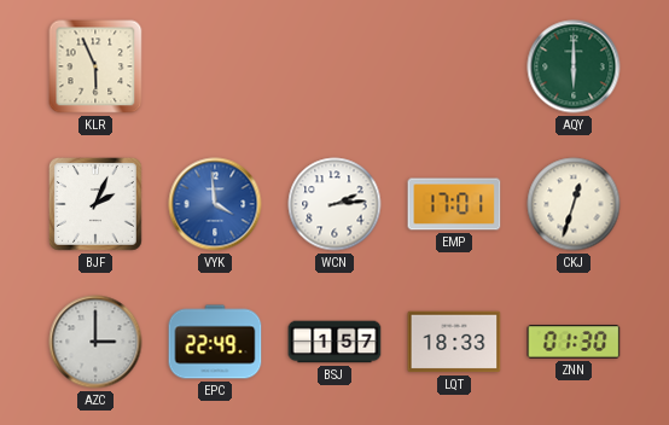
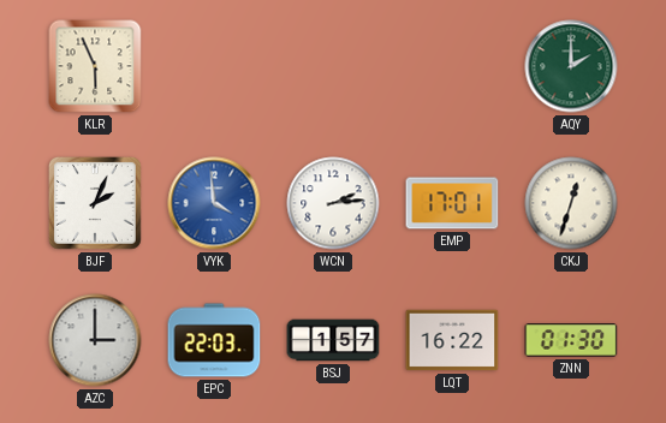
AQY: 6:00 -> 2:00
EPC: 22:49 -> 22:03
LQT: 18:33 -> 16:22
